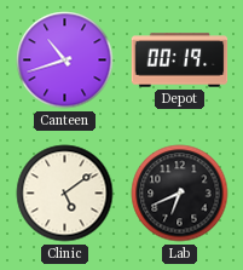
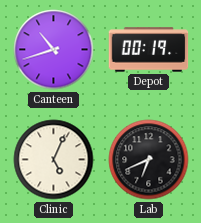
Clinic: 5:09 -> 5:04
